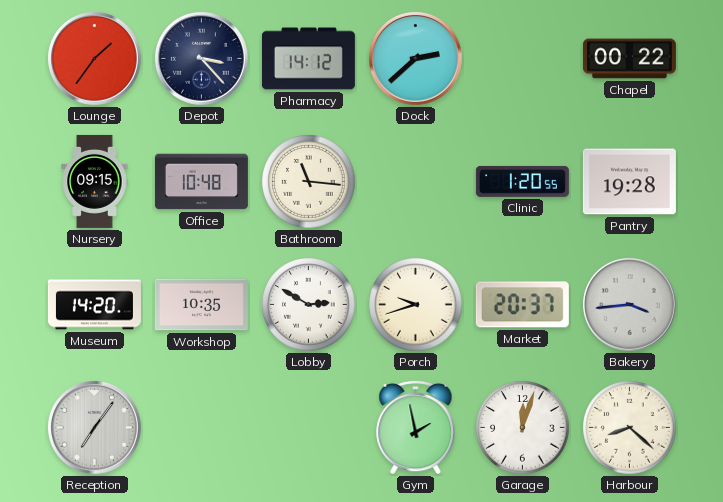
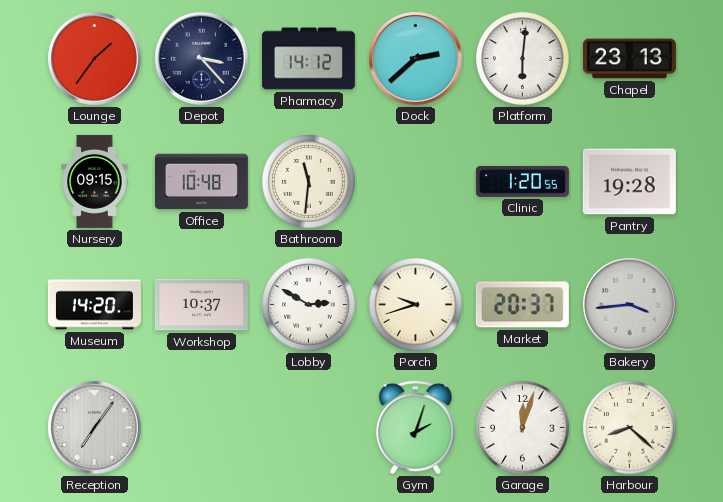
Platform: none -> 6:01
Chapel: 00:22 -> 23:13
Bathroom: 11:16 -> 11:31
Workshop: 10:35 -> 10:37
Gym: 1:58 -> 2:03
